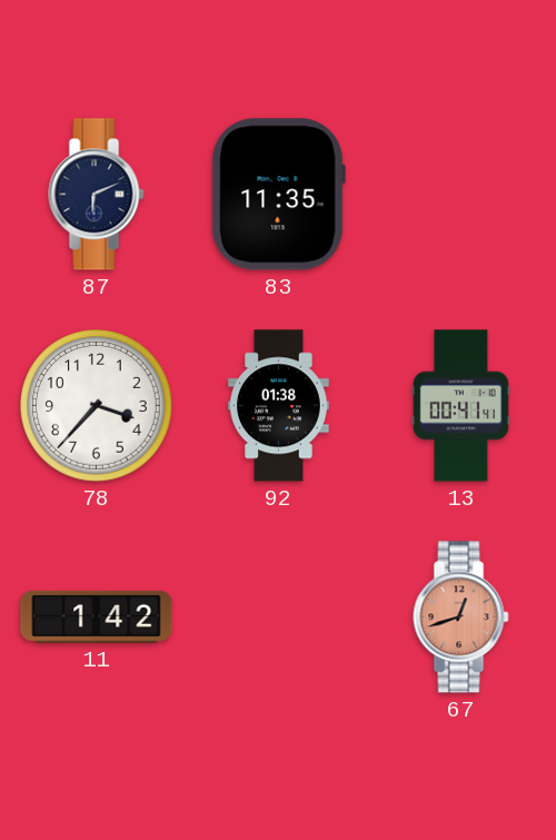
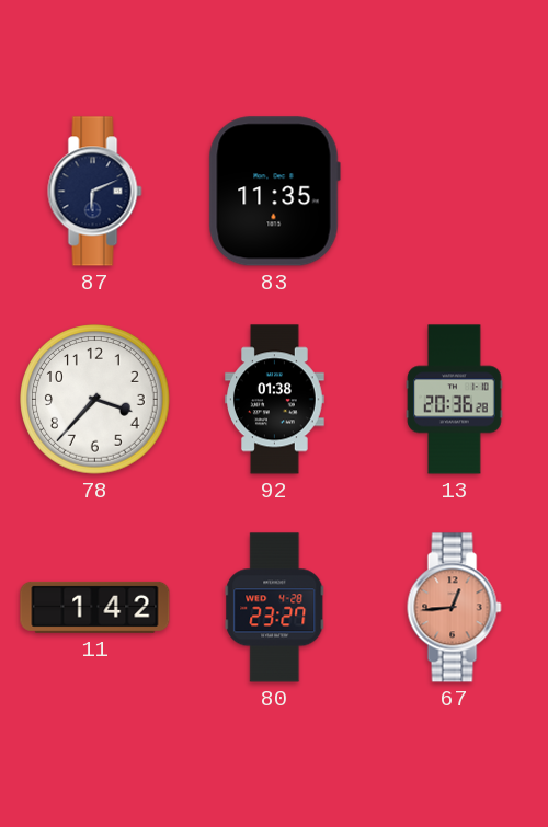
13: 00:41 -> 20:36
80: none -> 23:27
67: 12:42 -> 12:44
